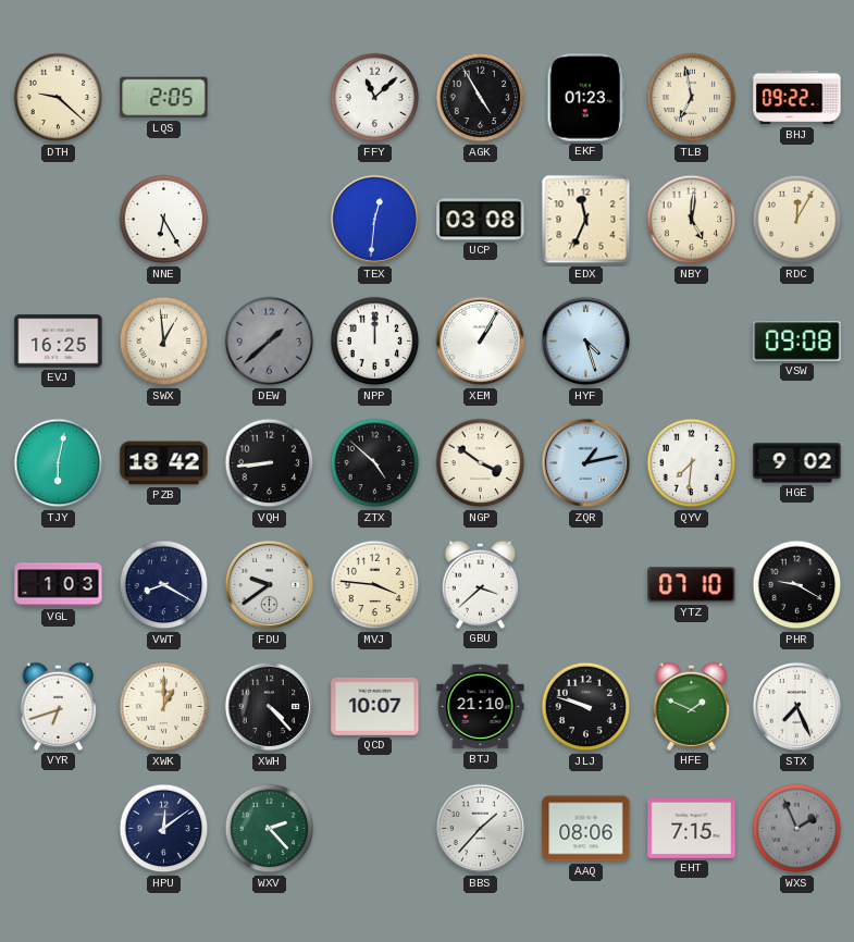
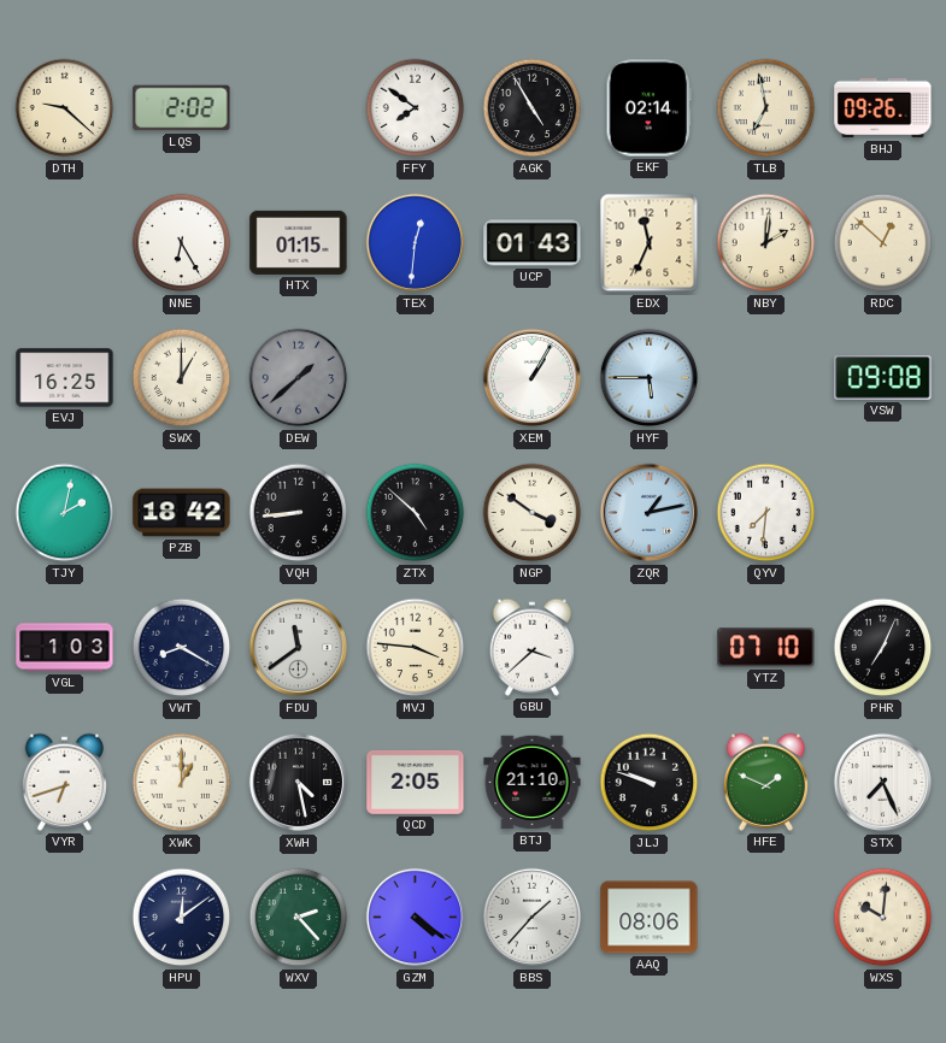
LQS: 2:05 -> 2:02
FFY: 11:08 -> 7:51
EKF: 01:23 -> 02:14
BHJ: 09:22 -> 09:26
HTX: none -> 01:15
UCP: 03:08 -> 01:43
NBY: 5:01 -> 2:01
RDC: 12:05 -> 12:52
SWX: 12:59 -> 1:00
NPP: 12:00 -> none
HYF: 4:27 -> 5:45
TJY: 6:02 -> 2:02
HGE: 9:02 -> none
FDU: 9:39 -> 11:39
PHR: 9:20 -> 7:04
XWH: 4:23 -> 4:28
QCD: 10:07 -> 2:05
GZM: none -> 4:21
EHT: 7:15 -> none
WXS: 1:56 -> 10:01
WXS dial: grey -> cream
